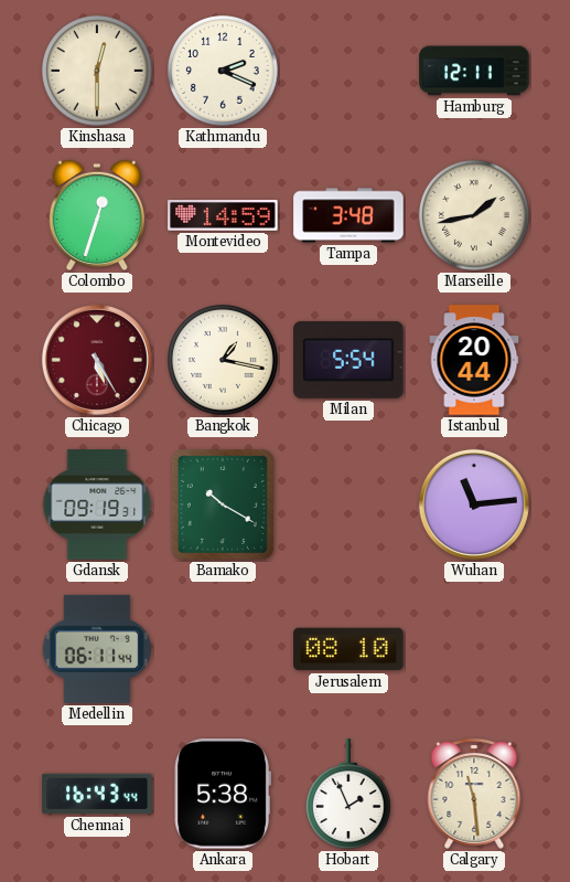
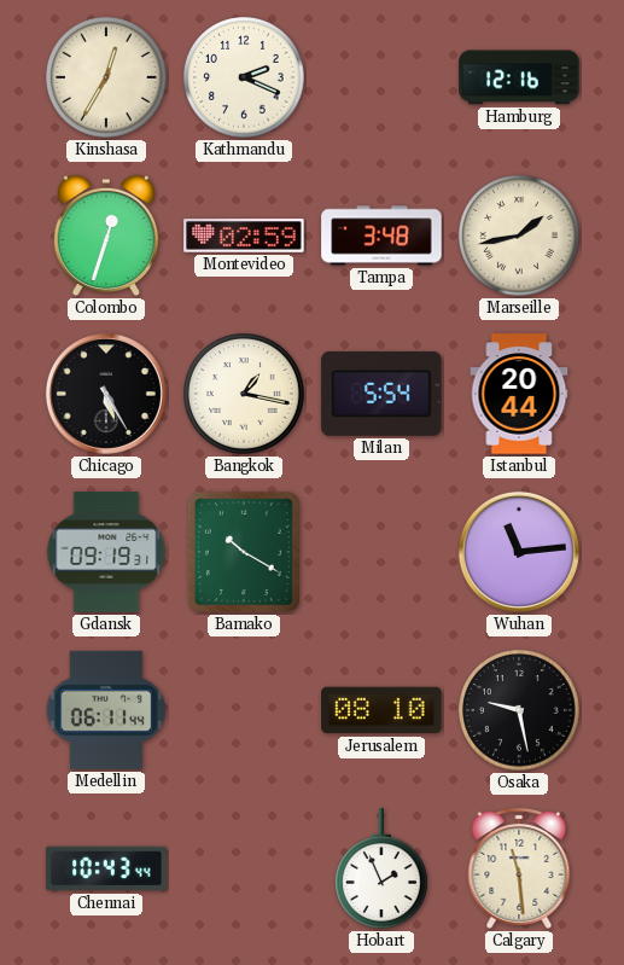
Kinshasa: 12:30 -> 12:35
Hamburg: 12:11 -> 12:16
Montevideo: 14:59 -> 02:59
Chicago dial: burgundy -> black
Osaka: none -> 9:28
Chennai: 16:43 -> 10:43
Ankara: 5:38 -> none
